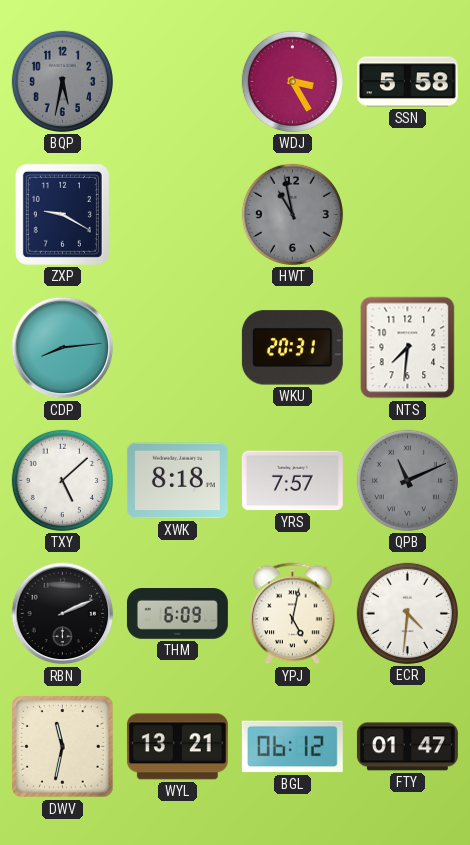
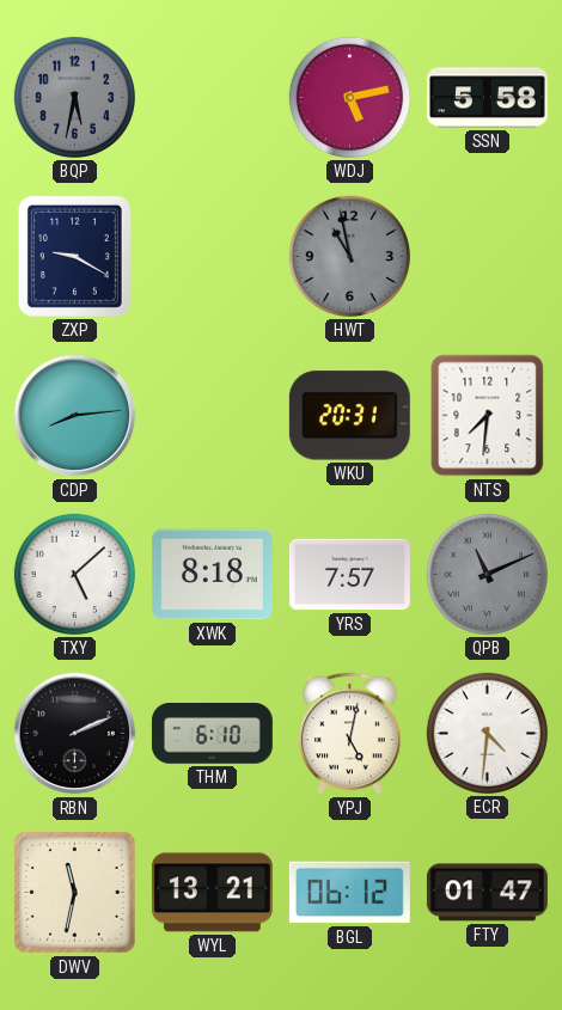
WDJ: 3:25 -> 5:13
THM: 6:09 -> 6:10
